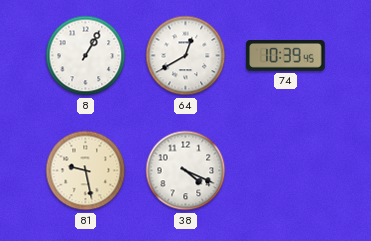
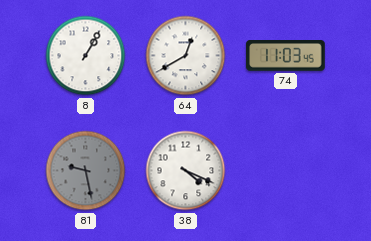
74: 10:39 -> 11:03
81 dial: cream -> grey
